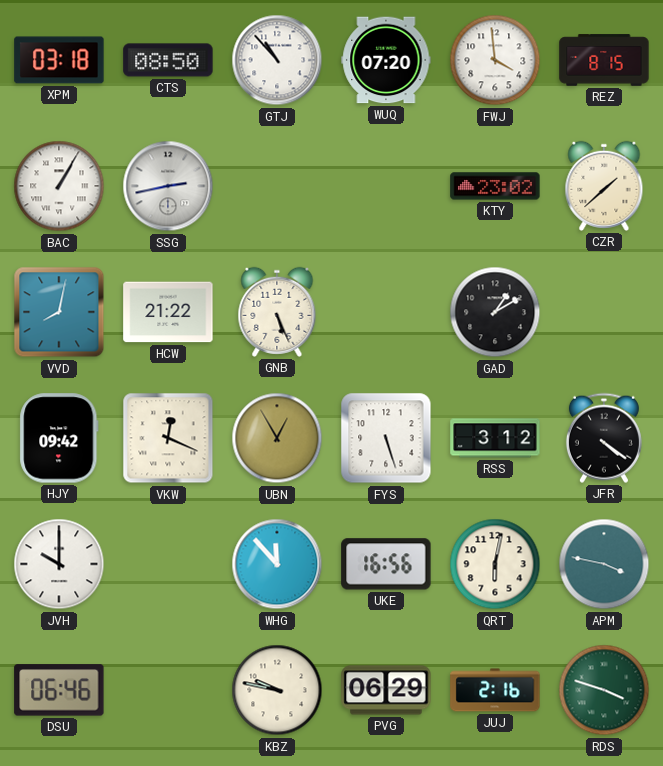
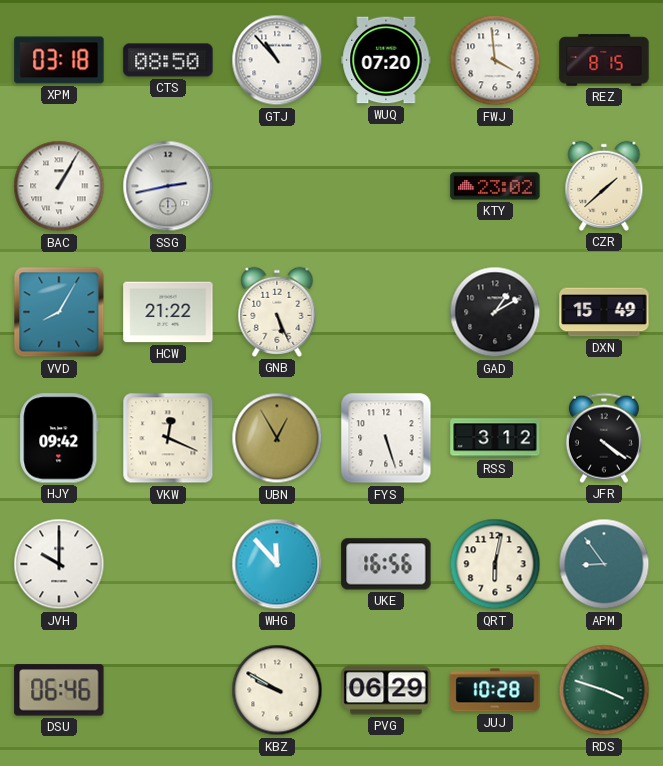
VVD: 8:02 -> 8:05
DXN: none -> 15:49
APM: 3:47 -> 8:54
KBZ: 9:47 -> 9:50
JUJ: 2:16 -> 10:28
